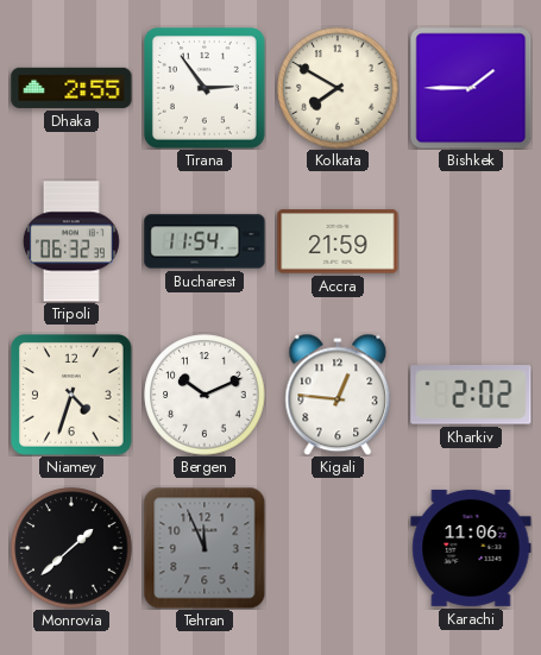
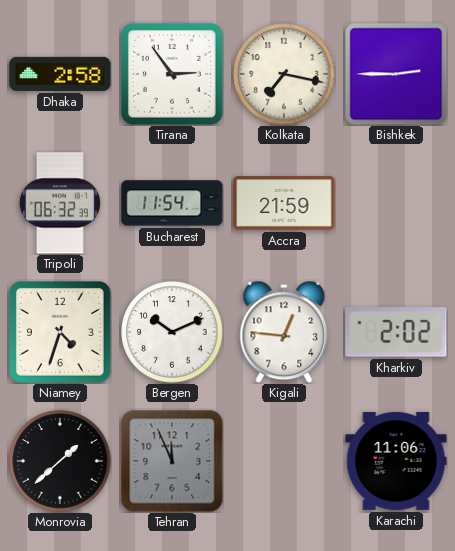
Dhaka: 2:55 -> 2:58
Kolkata: 7:50 -> 7:17
Bishkek: 1:45 -> 2:45
